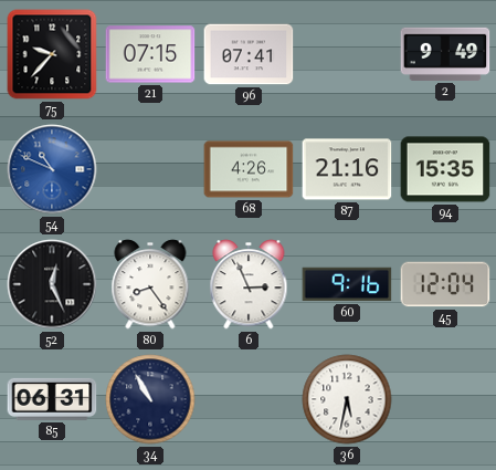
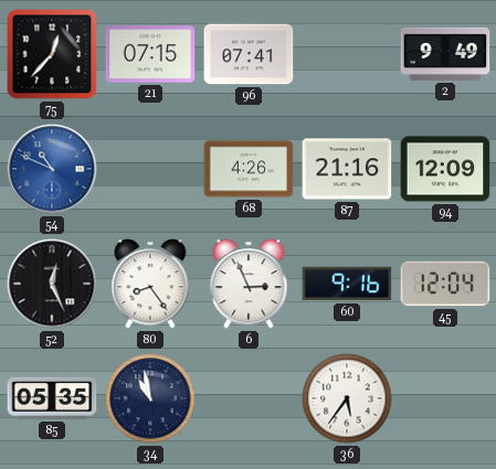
75: 9:37 -> 12:37
94: 15:35 -> 12:09
85: 06:31 -> 05:35
34: 10:55 -> 10:58
36: 5:32 -> 5:36
